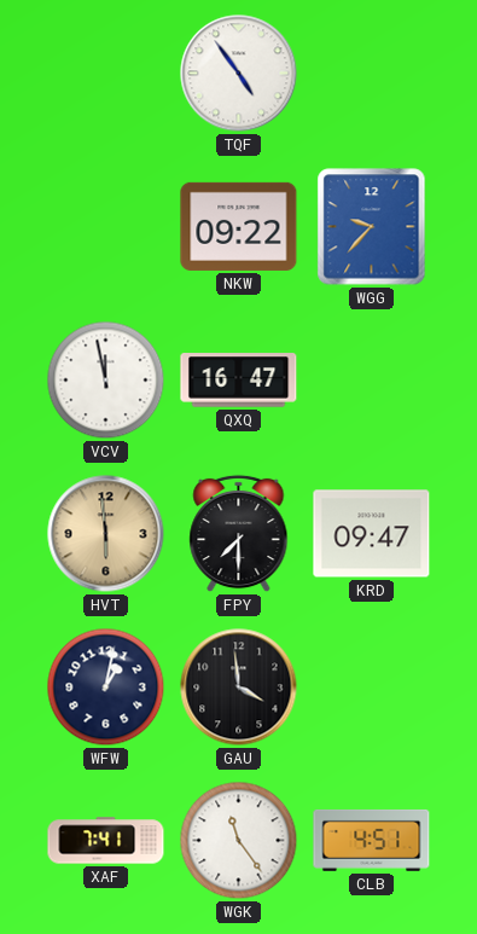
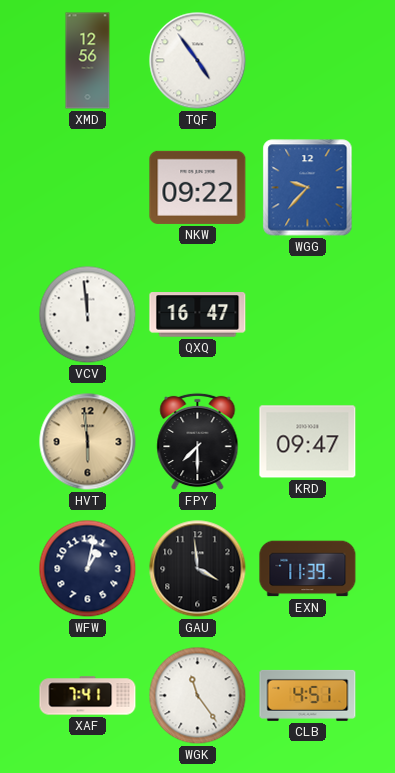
XMD: none -> 12:56
VCV: 11:58 -> 11:59
EXN: none -> 11:39
